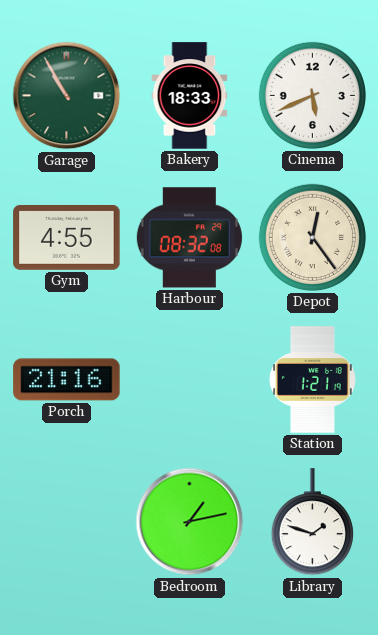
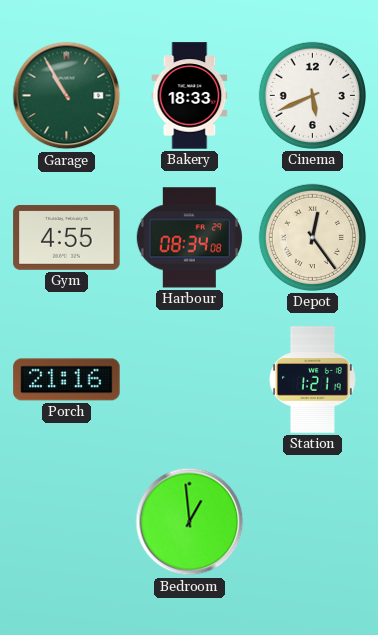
Harbour: 08:32 -> 08:34
Bedroom: 1:13 -> 12:59
Library: 1:48 -> none
